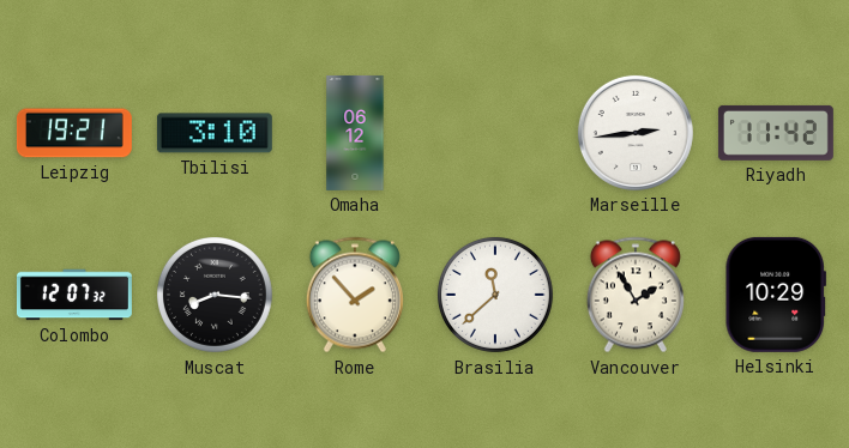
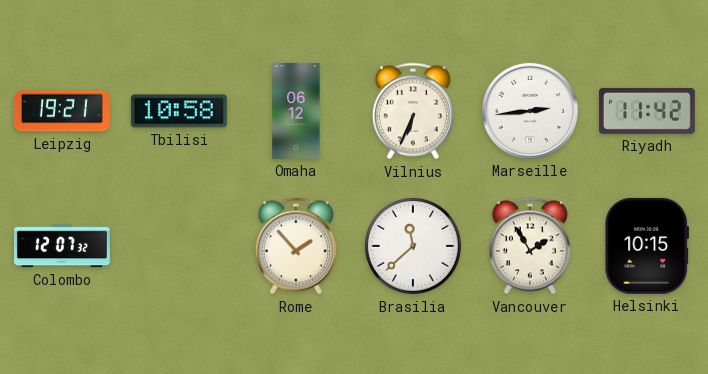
Tbilisi: 3:10 -> 10:58
Vilnius: none -> 6:34
Muscat: 8:16 -> none
Helsinki: 10:29 -> 10:15
